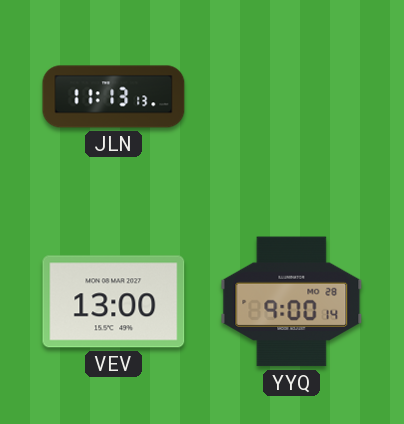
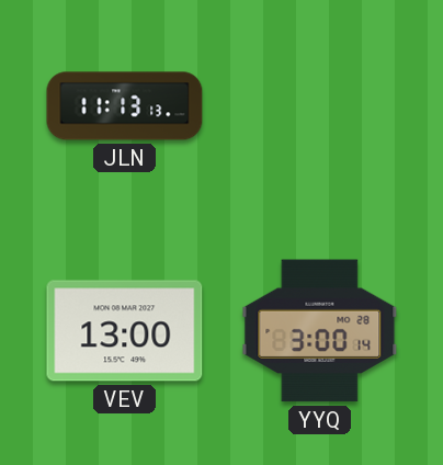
YYQ: 9:00 -> 3:00
